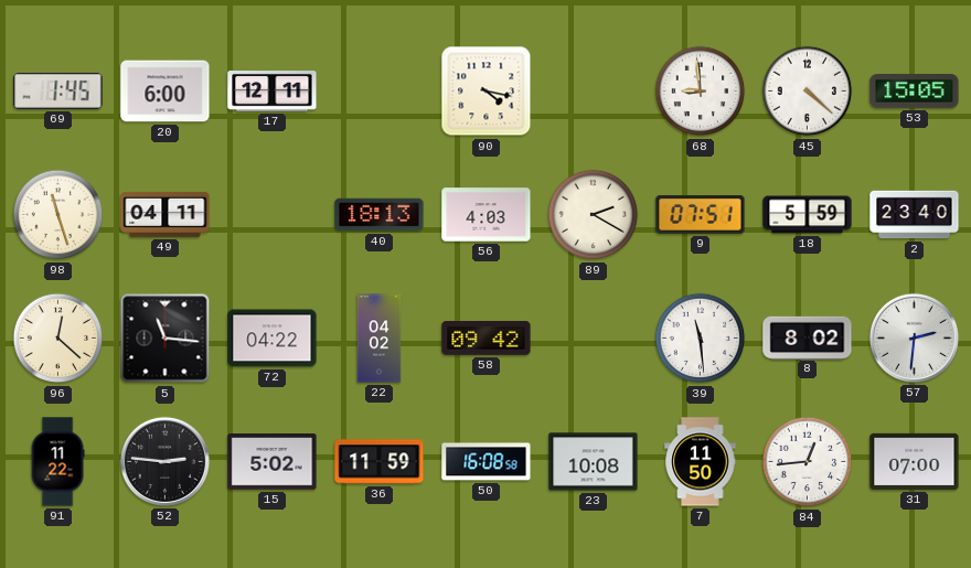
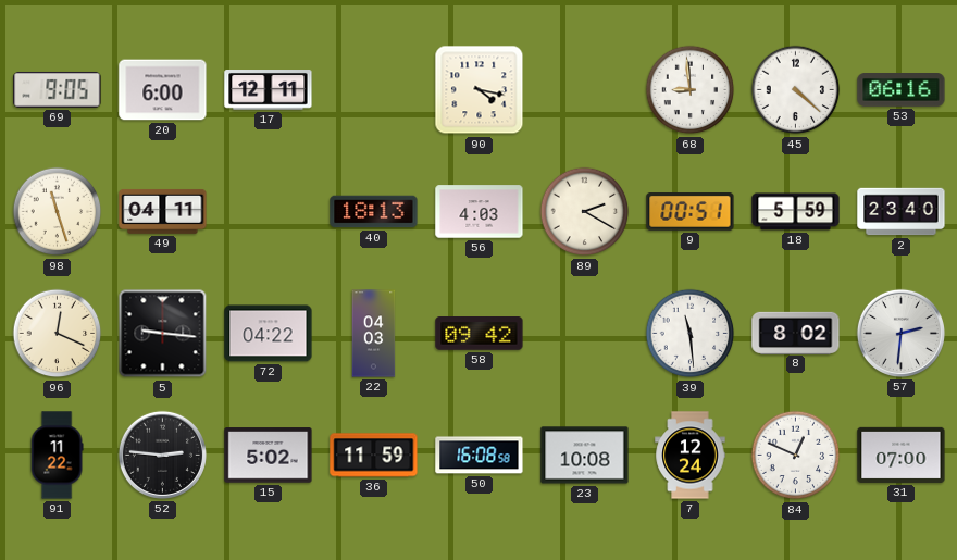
69: 1:45 -> 9:05
53: 15:05 -> 06:16
9: 07:51 -> 00:51
96: 12:22 -> 12:19
5: 11:16 -> 9:16
22: 04:02 -> 04:03
7: 11:50 -> 12:24
84: 12:44 -> 12:49
